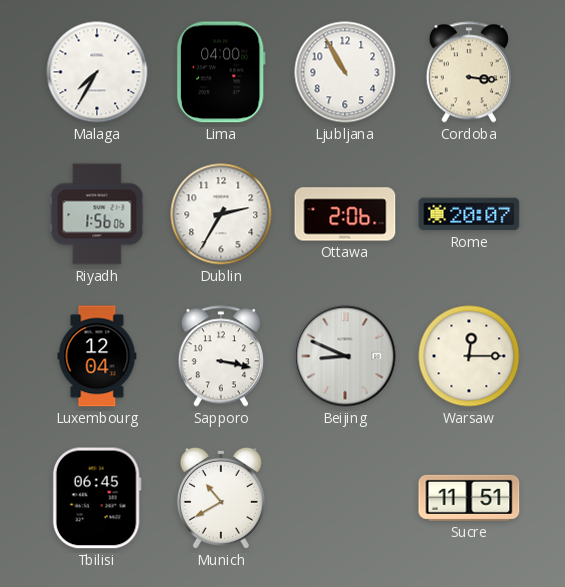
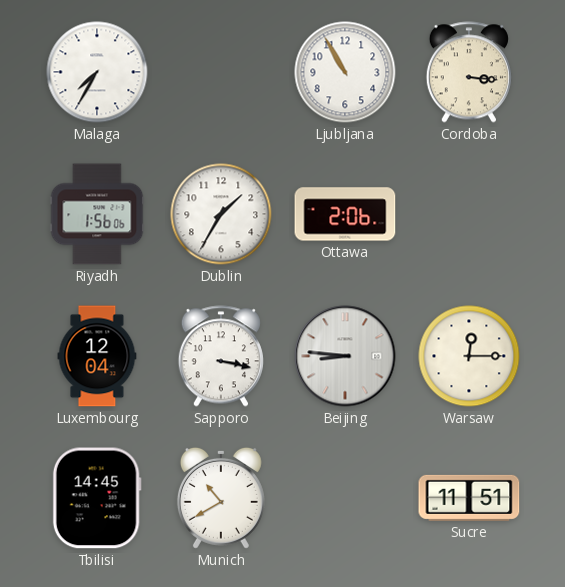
Lima: 04:00 -> none
Dublin: 2:35 -> 1:35
Rome: 20:07 -> none
Beijing: 8:49 -> 8:46
Tbilisi: 06:45 -> 14:45
